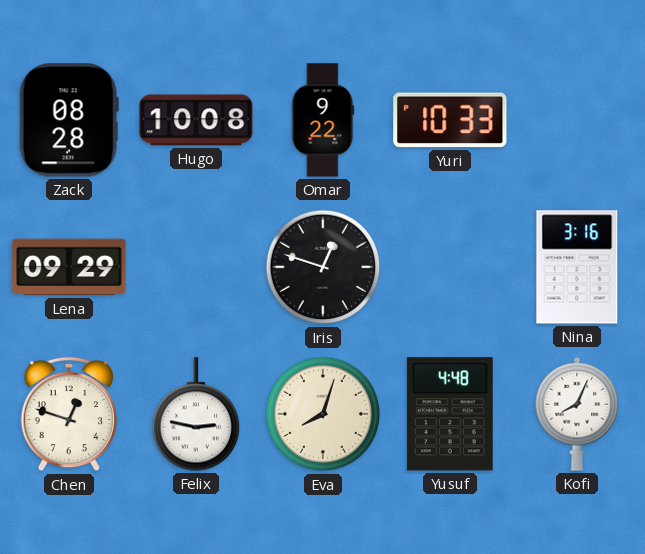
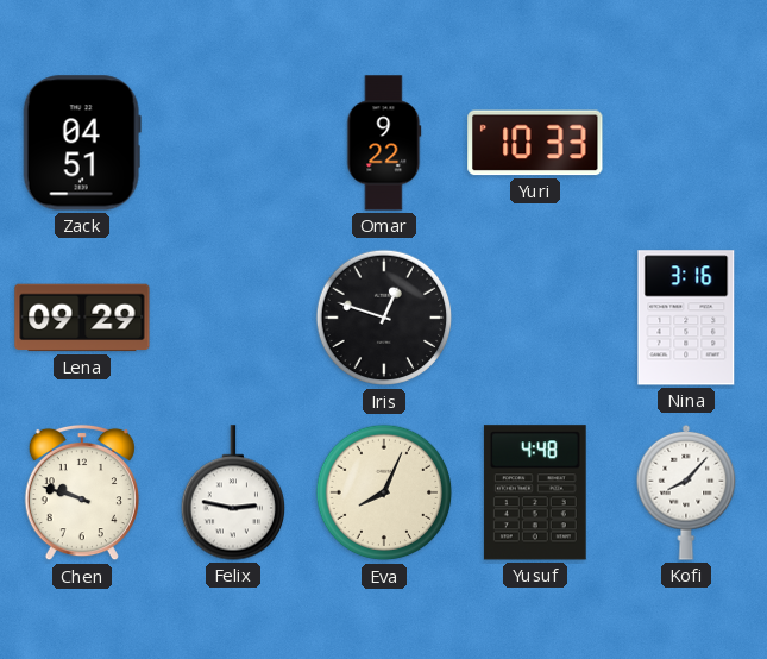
Zack: 08:28 -> 04:51
Hugo: 10:08 -> none
Chen: 12:48 -> 9:48
Eva: 8:03 -> 8:04
Kofi: 8:04 -> 8:07
